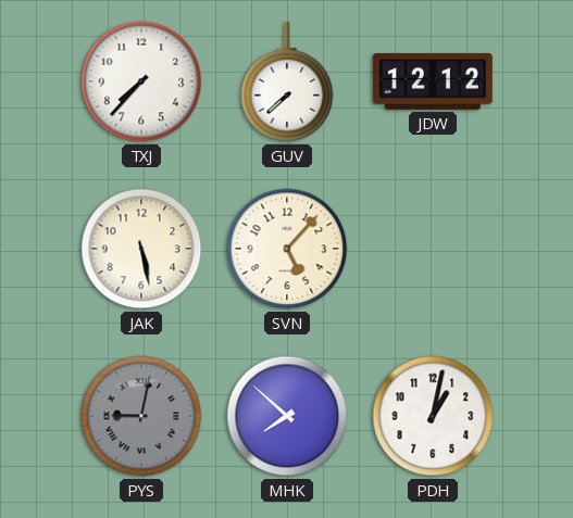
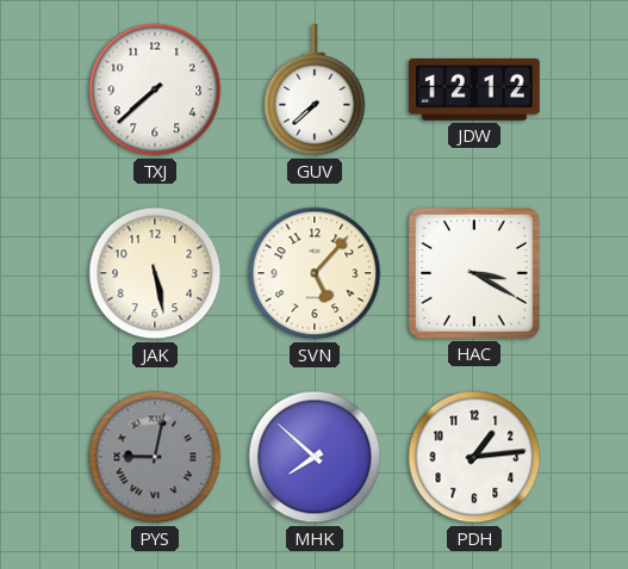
TXJ: 7:37 -> 7:38
HAC: none -> 3:20
PDH: 1:02 -> 1:14
